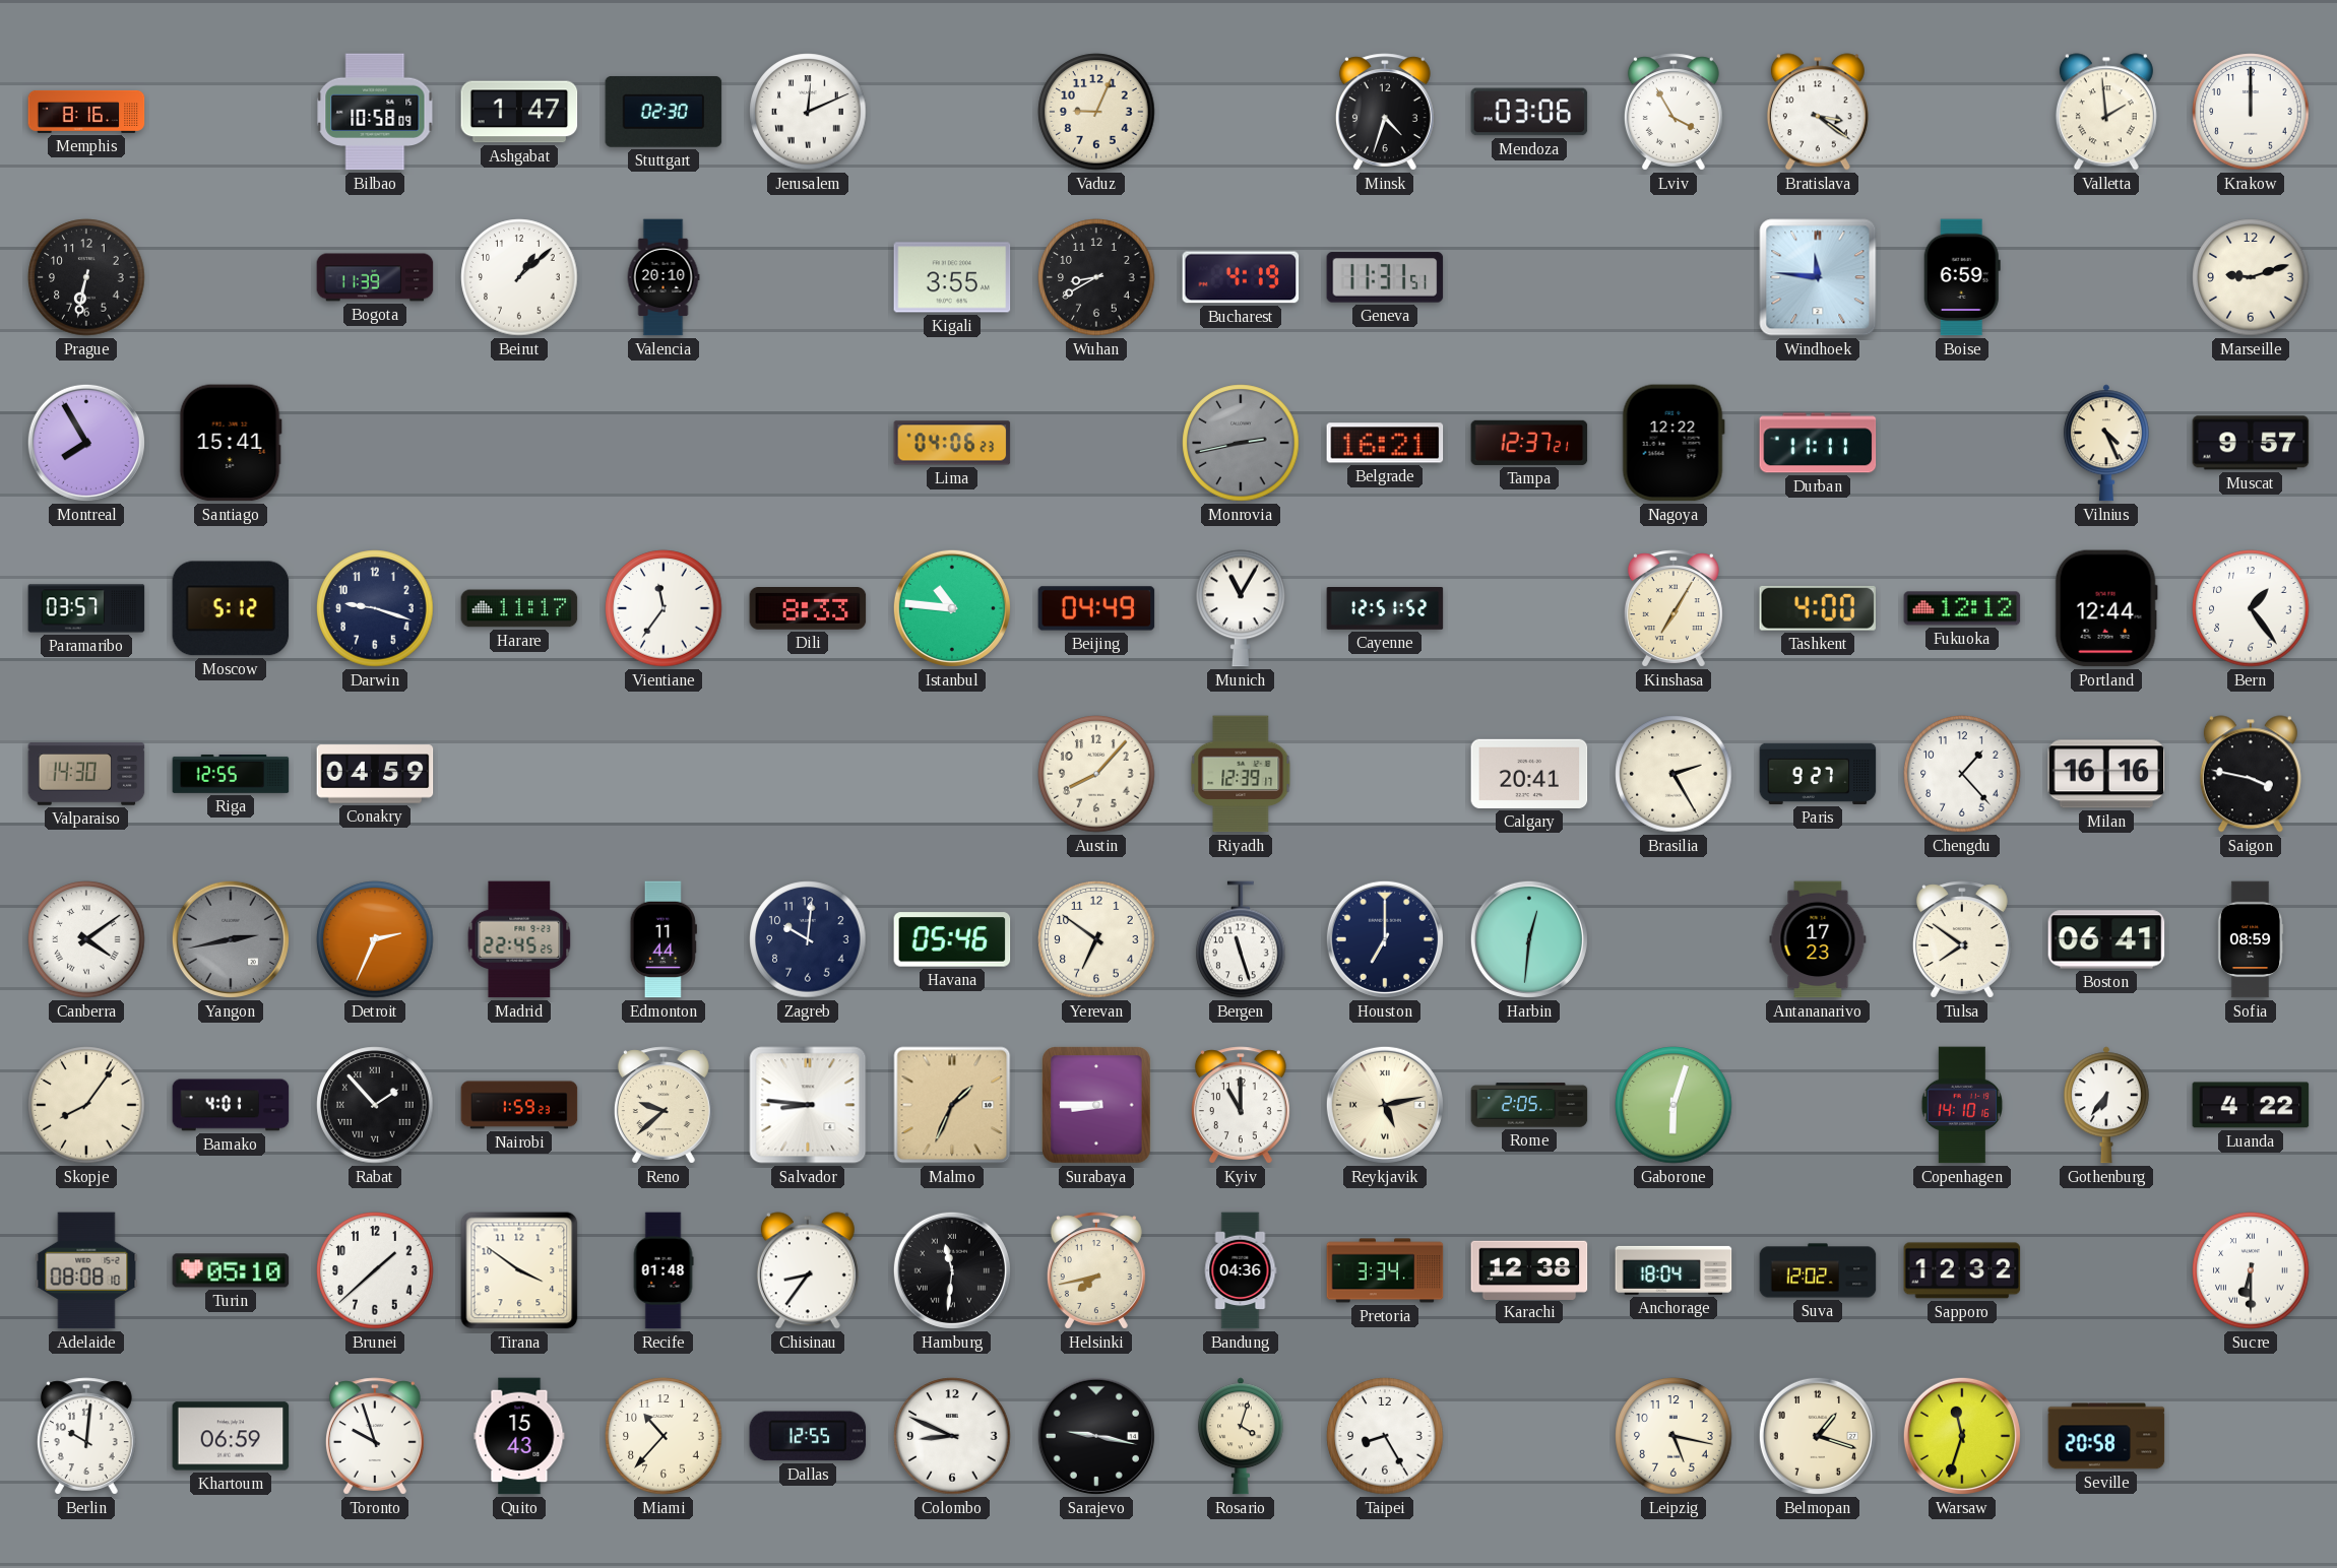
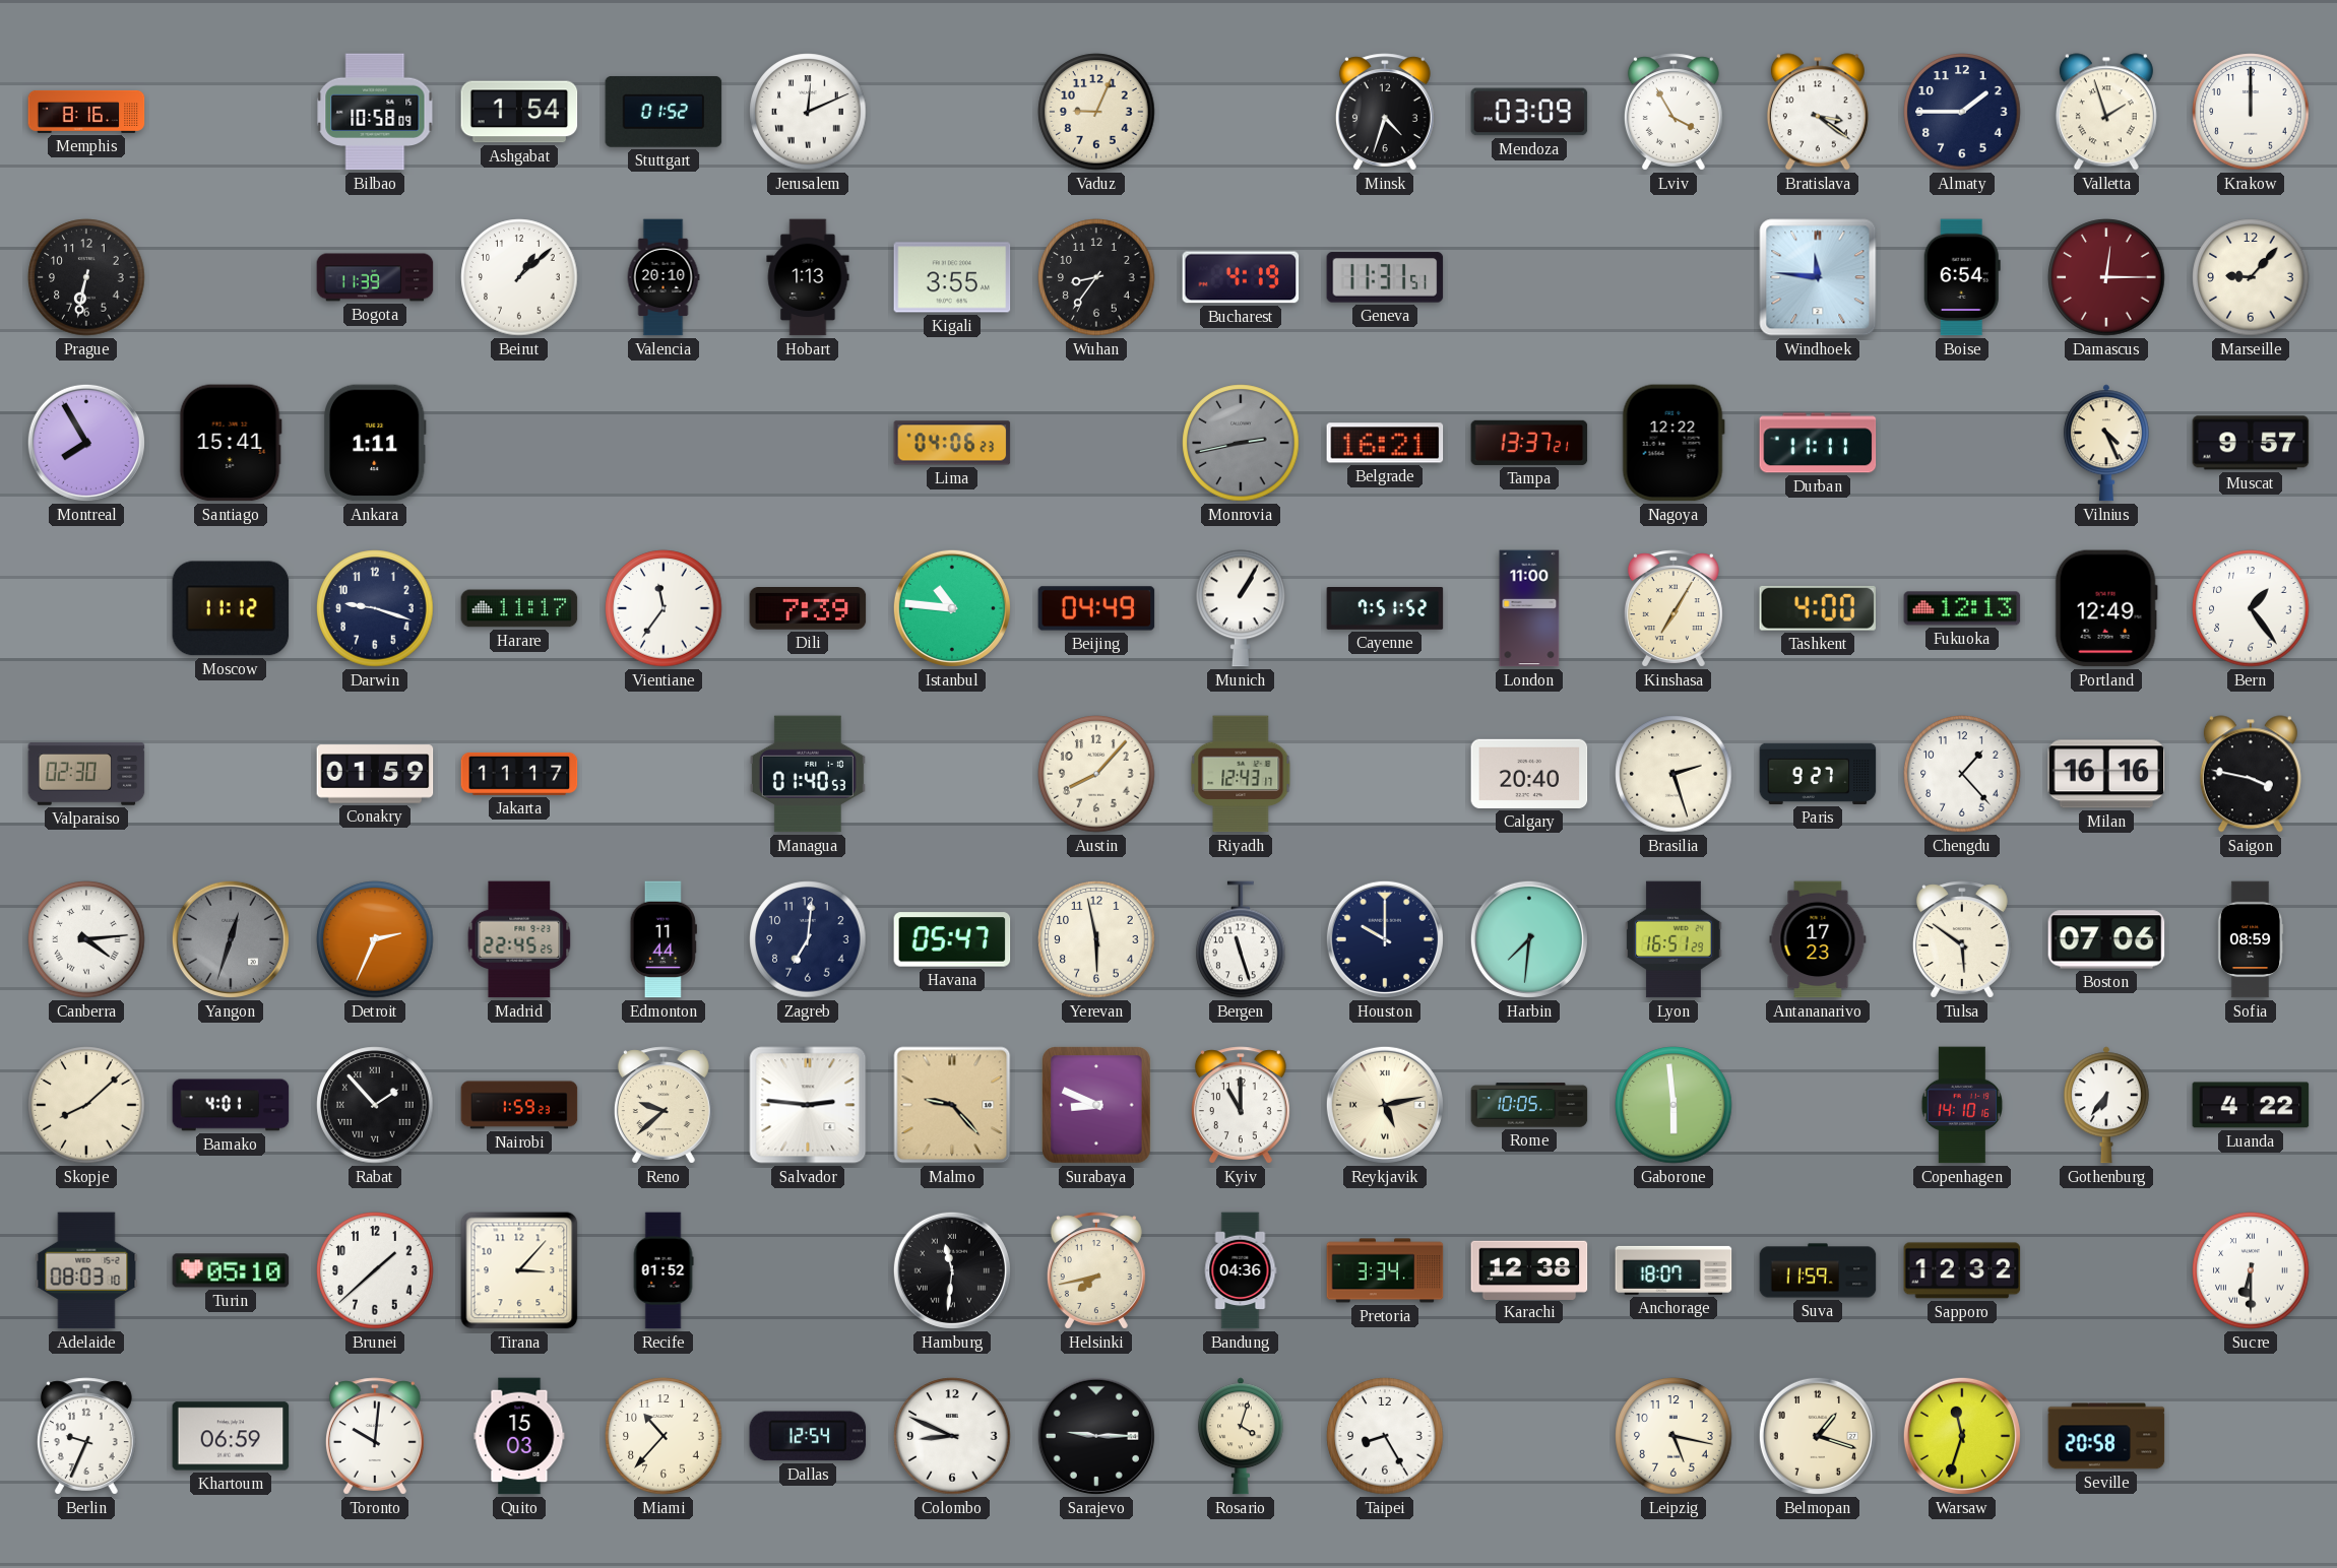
Ashgabat: 1:47 -> 1:54
Stuttgart: 02:30 -> 01:52
Mendoza: 03:06 -> 03:09
Almaty: none -> 1:45
Valletta: 1:59 -> 1:57
Hobart: none -> 1:13
Wuhan: 8:40 -> 8:36
Boise: 6:59 -> 6:54
Damascus: none -> 12:15
Marseille: 9:12 -> 9:07
Ankara: none -> 1:11
Tampa: 12:37 -> 13:37
Paramaribo: 03:57 -> none
Moscow: 5:12 -> 11:12
Dili: 8:33 -> 7:39
Munich: 11:05 -> 1:05
Cayenne: 12:51 -> 7:51
London: none -> 11:00
Fukuoka: 12:12 -> 12:13
Portland: 12:44 -> 12:49
Valparaiso: 14:30 -> 02:30
Riga: 12:55 -> none
Conakry: 04:59 -> 01:59
Jakarta: none -> 11:17
Managua: none -> 01:40
Riyadh: 12:39 -> 12:43
Calgary: 20:41 -> 20:40
Brasilia: 2:25 -> 2:27
Canberra: 4:09 -> 4:14
Yangon: 2:43 -> 12:33
Zagreb: 10:01 -> 7:01
Havana: 05:46 -> 05:47
Yerevan: 6:51 -> 5:58
Houston: 7:00 -> 10:00
Harbin: 12:31 -> 7:31
Lyon: none -> 16:51
Tulsa: 7:51 -> 5:51
Boston: 06:41 -> 07:06
Skopje: 8:06 -> 8:08
Salvador: 8:46 -> 2:46
Malmo: 1:34 -> 9:23
Surabaya: 8:45 -> 8:49
Rome: 2:05 -> 10:05
Gaborone: 6:03 -> 5:59
Adelaide: 08:08 -> 08:03
Tirana: 3:51 -> 3:07
Recife: 01:48 -> 01:52
Chisinau: 8:36 -> none
Anchorage: 18:04 -> 18:07
Suva: 12:02 -> 11:59
Berlin: 10:01 -> 9:34
Toronto: 9:57 -> 10:01
Quito: 15:43 -> 15:03
Dallas: 12:55 -> 12:54
Sarajevo: 9:17 -> 9:15
